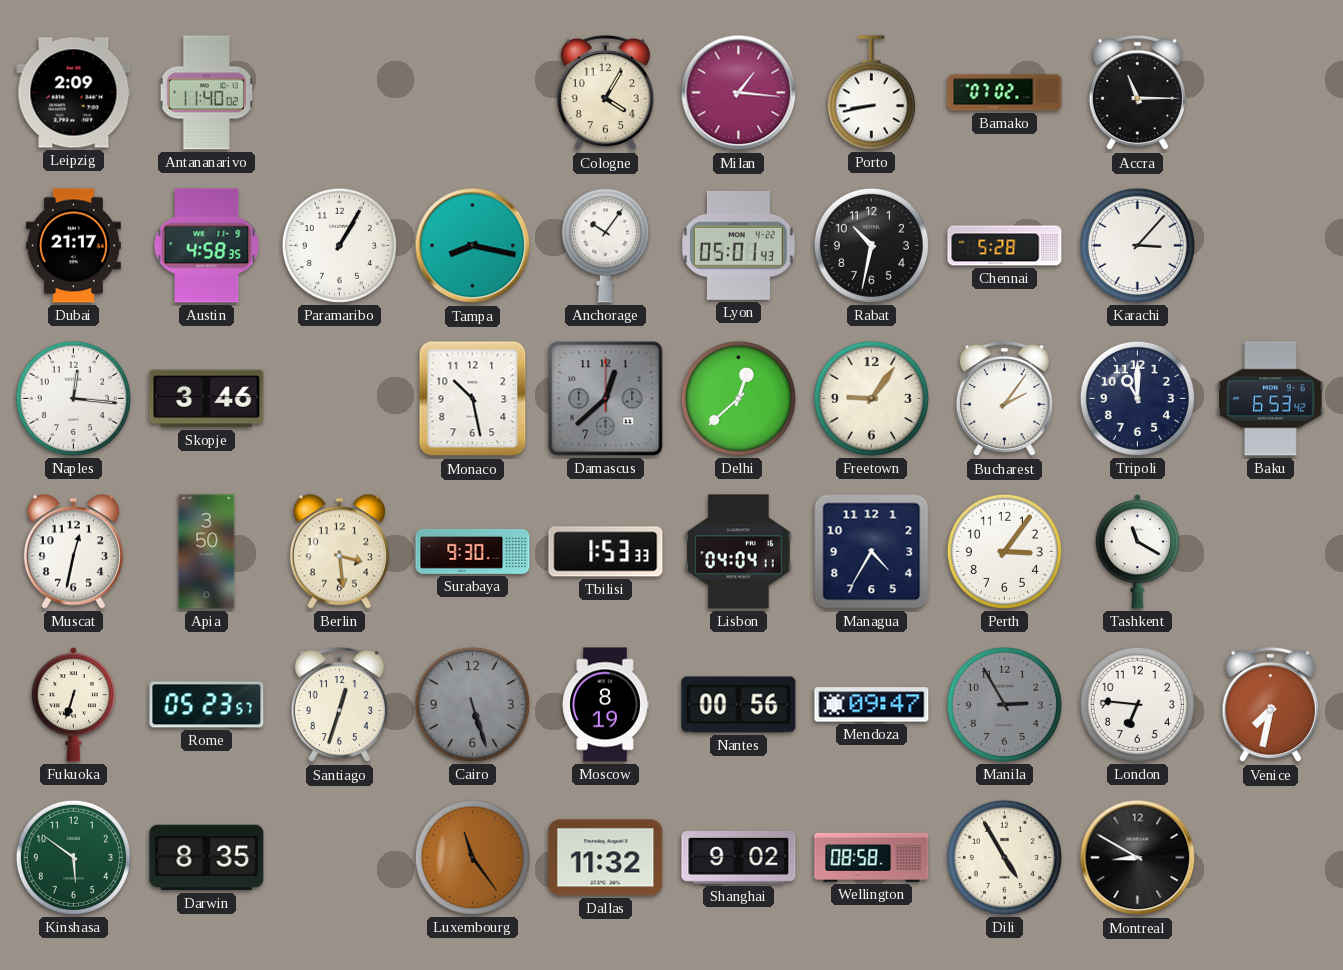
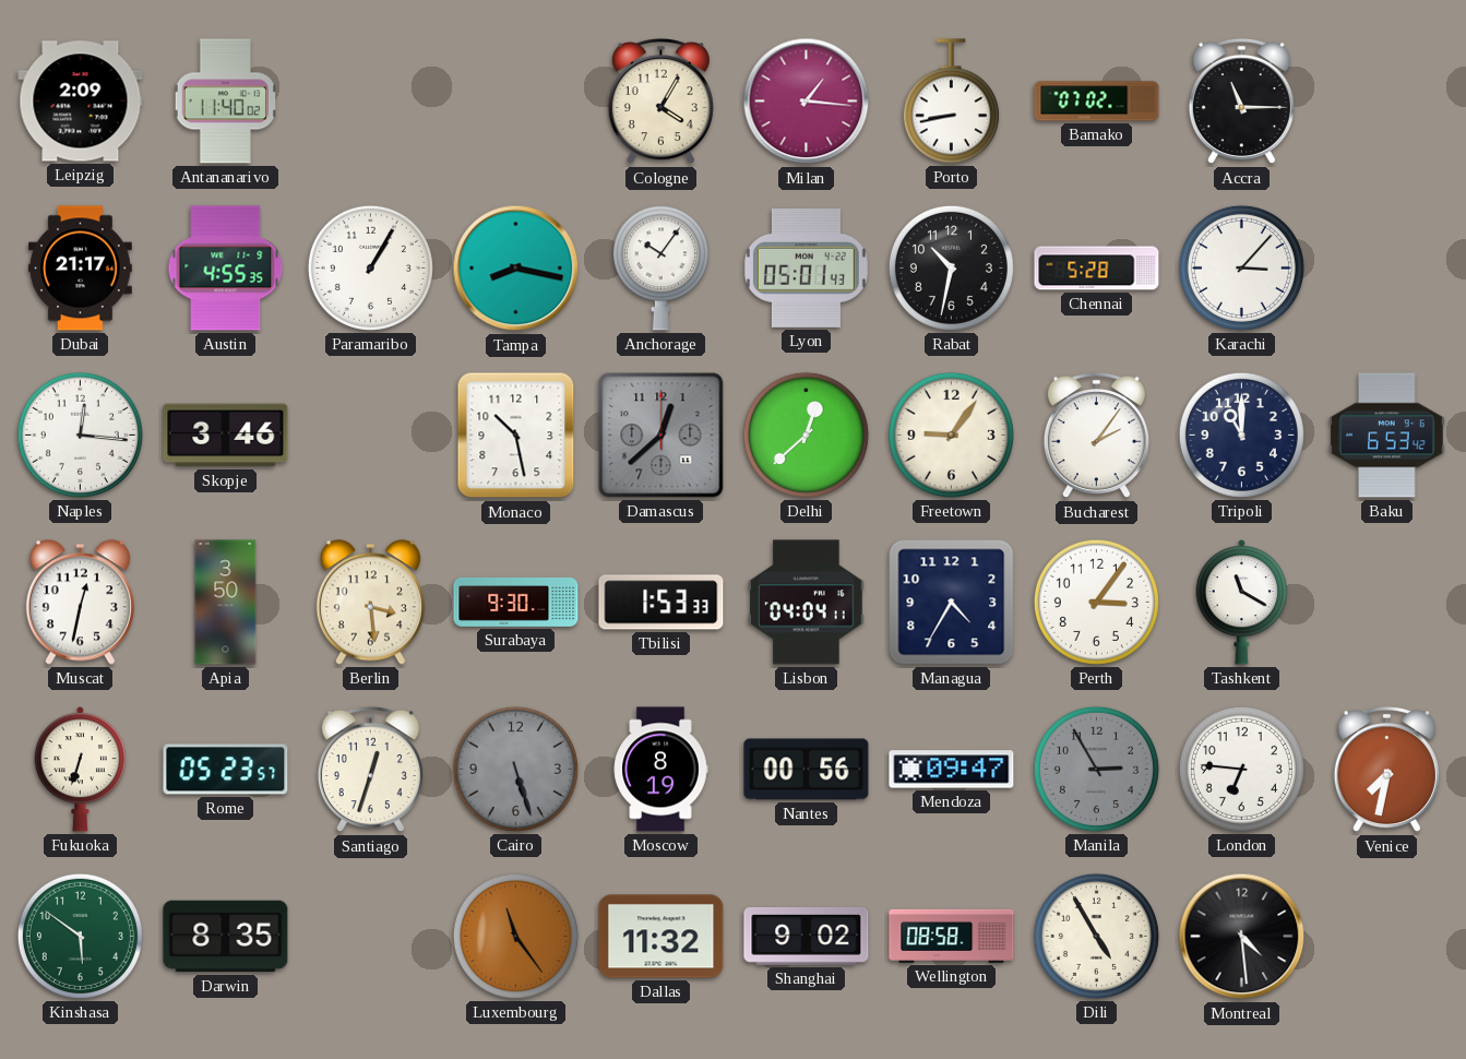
Austin: 4:58 -> 4:55
Montreal: 8:50 -> 4:29
